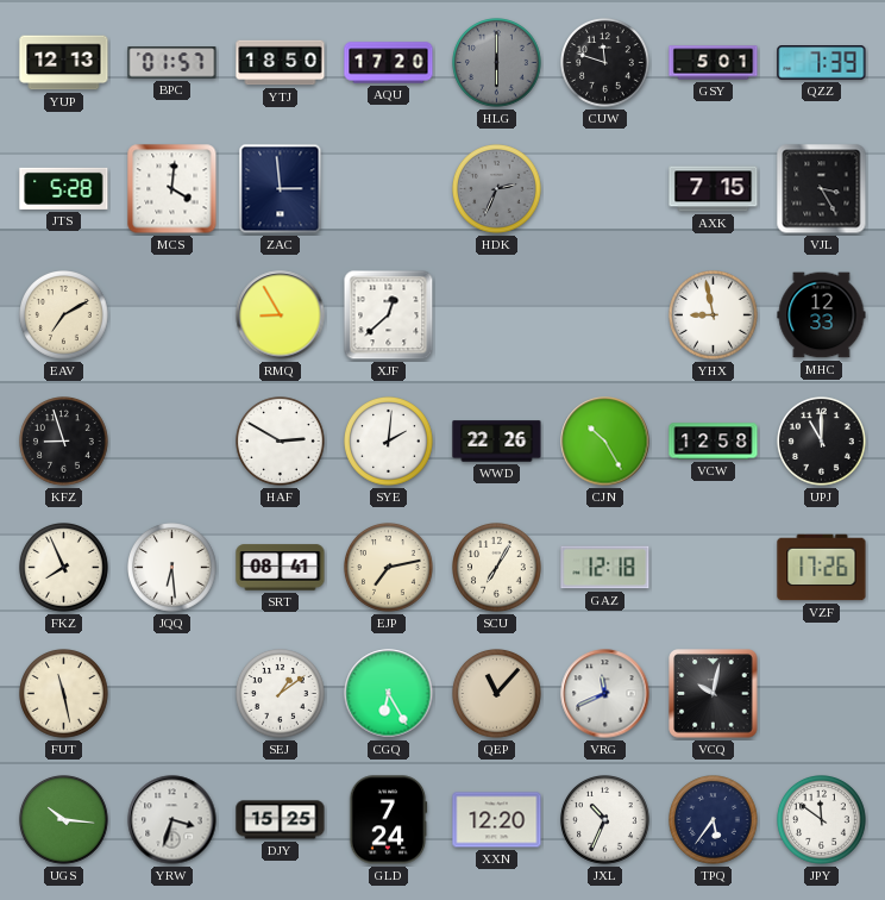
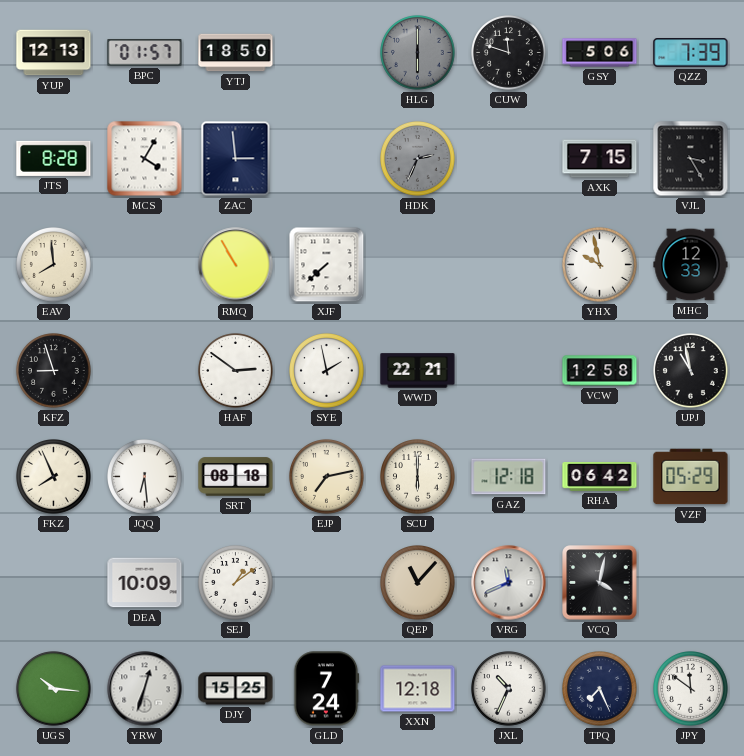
AQU: 17:20 -> none
GSY: 5:01 -> 5:06
JTS: 5:28 -> 8:28
MCS: 4:01 -> 4:05
EAV: 7:10 -> 7:59
RMQ: 8:55 -> 10:55
XJF: 12:38 -> 7:38
YHX: 8:58 -> 9:58
HAF: 2:50 -> 2:51
SYE: 2:01 -> 1:58
WWD: 22:26 -> 22:21
CJN: 10:25 -> none
UPJ: 11:00 -> 10:58
SRT: 08:41 -> 08:18
SCU: 7:05 -> 6:00
RHA: none -> 06:42
VZF: 17:26 -> 05:29
FUT: 11:28 -> none
DEA: none -> 10:09
CGQ: 6:25 -> none
VCQ: 10:02 -> 4:02
YRW: 3:33 -> 12:33
XXN: 12:20 -> 12:18
TPQ: 5:36 -> 7:26
